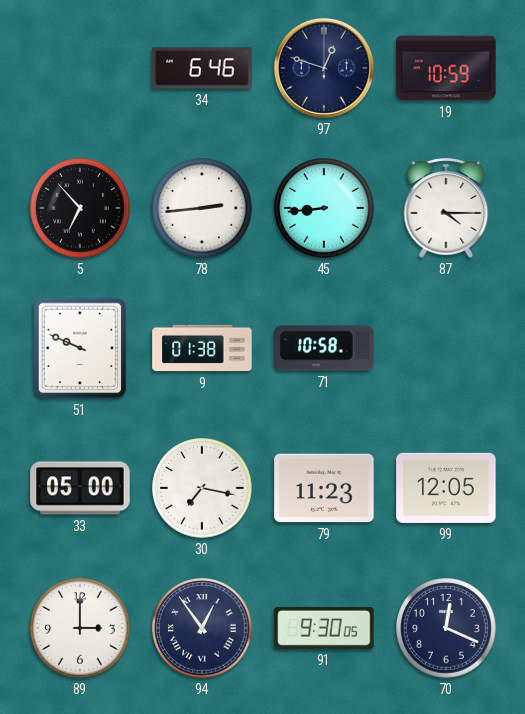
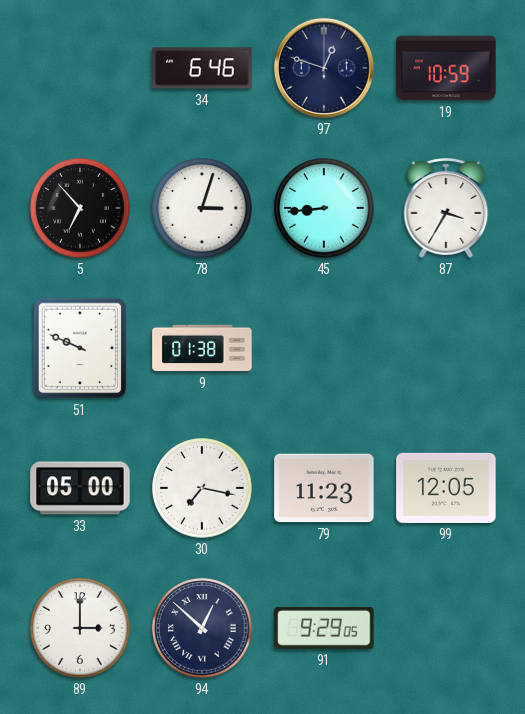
78: 2:44 -> 3:03
87: 4:15 -> 3:35
71: 10:58 -> none
94: 12:54 -> 12:52
91: 9:30 -> 9:29
70: 12:19 -> none
